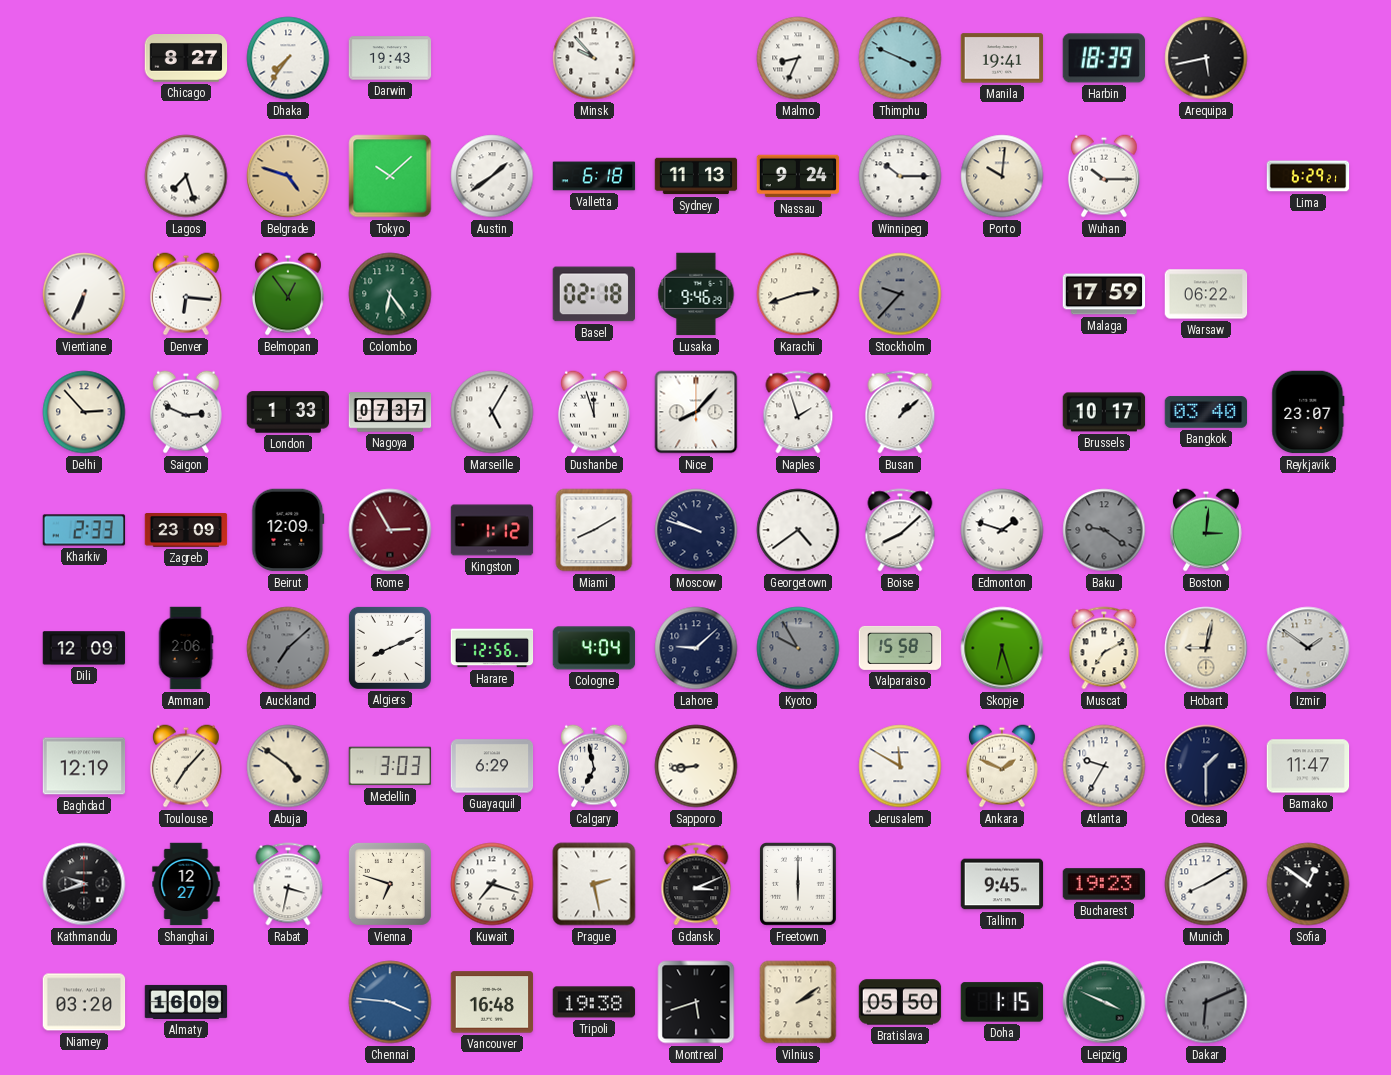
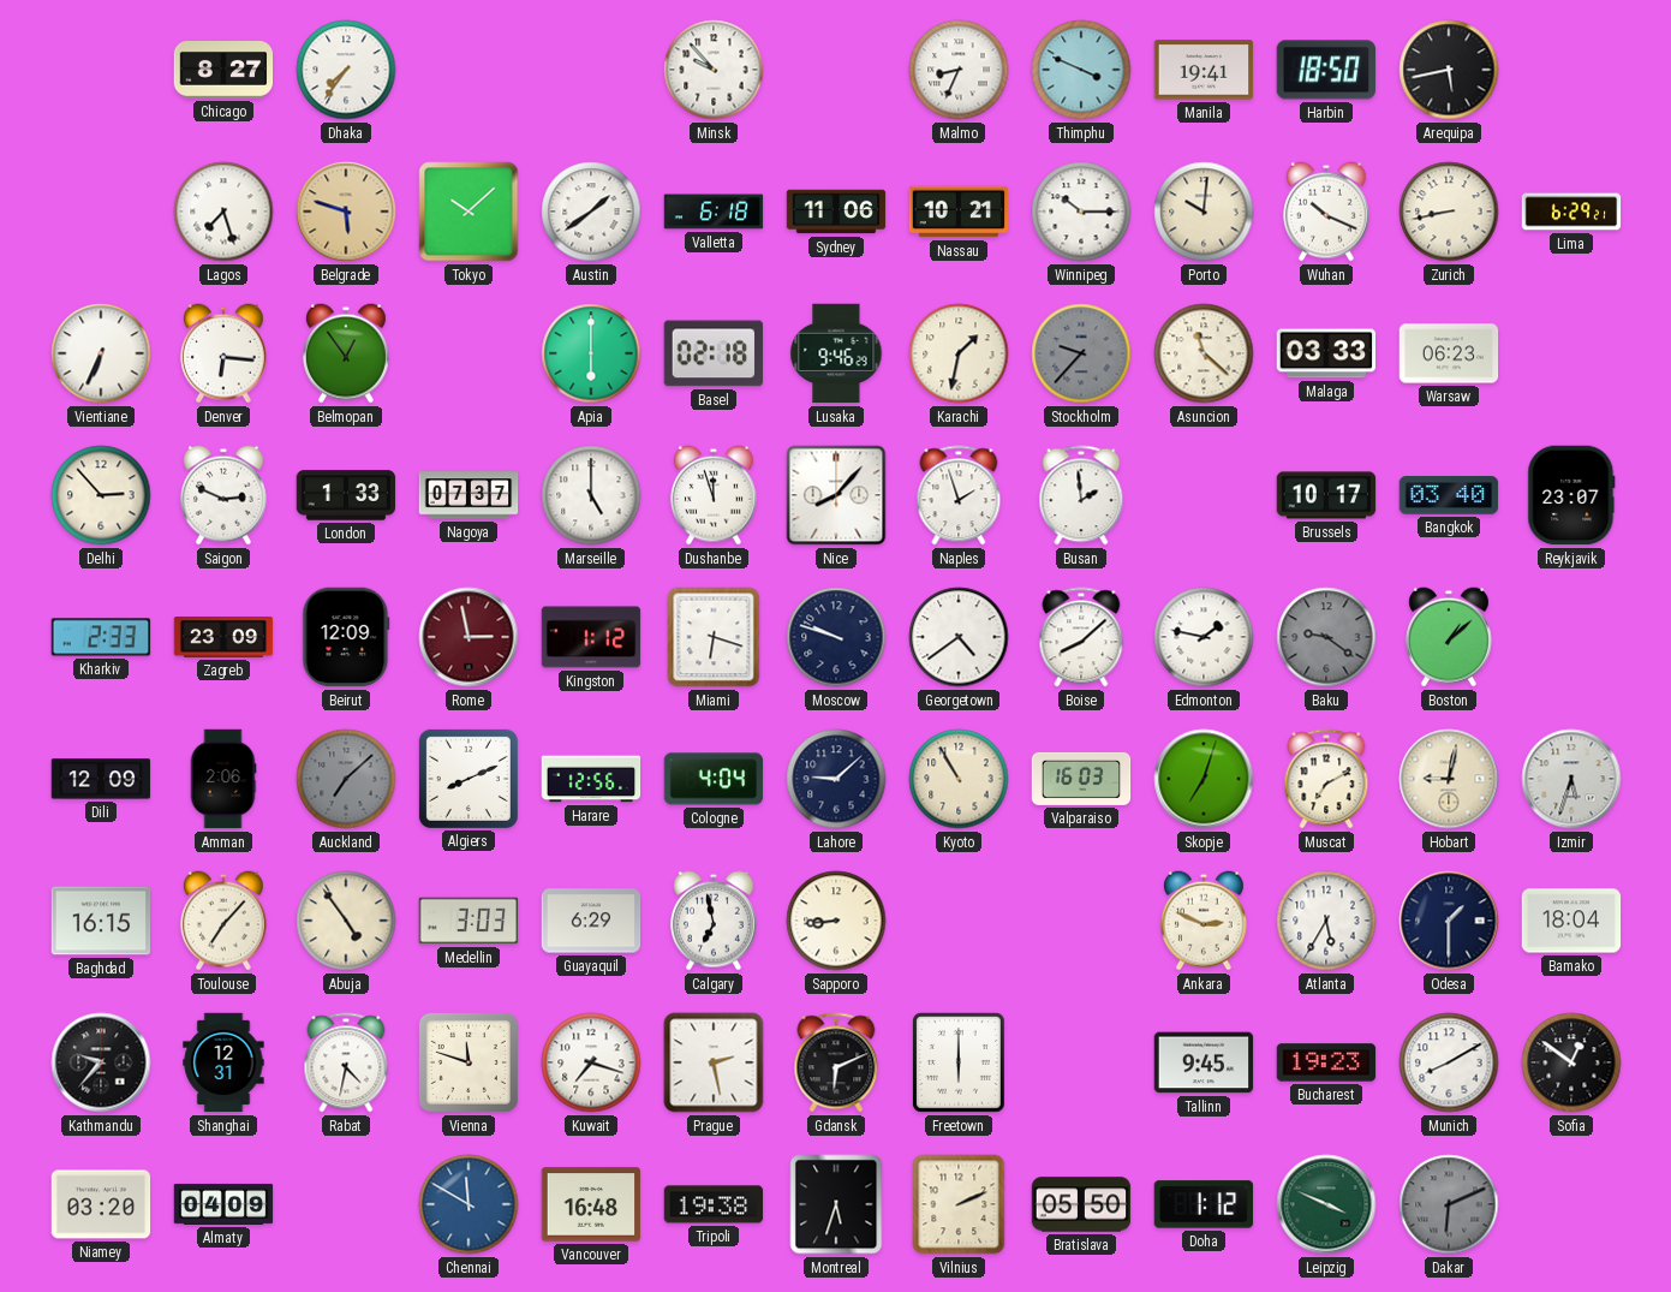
Darwin: 19:43 -> none
Harbin: 18:39 -> 18:50
Belgrade: 4:48 -> 5:48
Sydney: 11:13 -> 11:06
Nassau: 9:24 -> 10:21
Wuhan: 10:15 -> 10:19
Zurich: none -> 8:43
Colombo: 6:24 -> none
Apia: none -> 6:00
Karachi: 2:42 -> 1:32
Asuncion: none -> 11:22
Malaga: 17:59 -> 03:33
Warsaw: 06:22 -> 06:23
Marseille: 5:05 -> 5:00
Busan: 1:08 -> 1:59
Rome: 2:55 -> 2:58
Miami: 8:10 -> 6:18
Edmonton: 1:48 -> 1:47
Boston: 3:01 -> 1:08
Kyoto: 9:55 -> 10:55
Kyoto dial: grey -> cream
Valparaiso: 15:58 -> 16:03
Skopje: 6:27 -> 7:03
Izmir: 1:51 -> 5:33
Baghdad: 12:19 -> 16:15
Abuja: 4:51 -> 4:54
Jerusalem: 11:50 -> none
Ankara: 1:49 -> 2:49
Atlanta: 9:35 -> 5:35
Bamako: 11:47 -> 18:04
Kathmandu: 9:42 -> 9:37
Shanghai: 12:27 -> 12:31
Rabat: 3:32 -> 4:32
Vienna: 6:48 -> 11:48
Gdansk: 3:11 -> 6:11
Almaty: 16:09 -> 04:09
Chennai: 3:46 -> 11:50
Montreal: 5:42 -> 5:33
Vilnius: 2:09 -> 2:11
Doha: 1:15 -> 1:12
